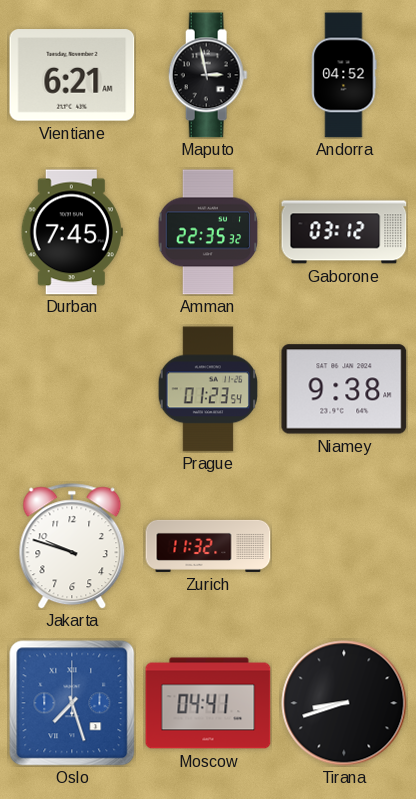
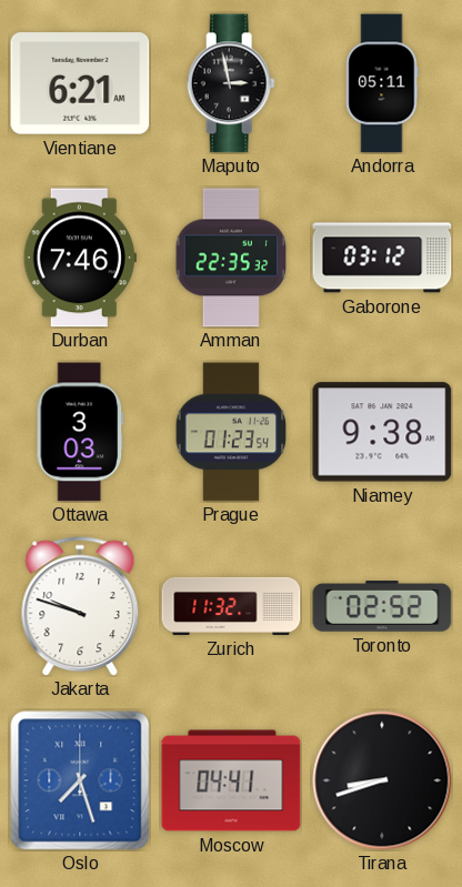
Andorra: 04:52 -> 05:11
Durban: 7:45 -> 7:46
Ottawa: none -> 3:03
Toronto: none -> 02:52
